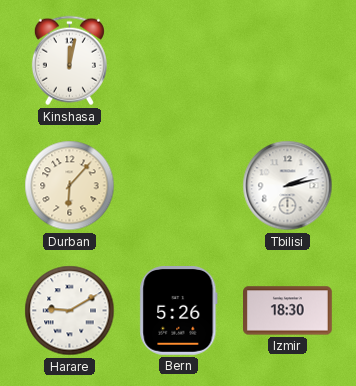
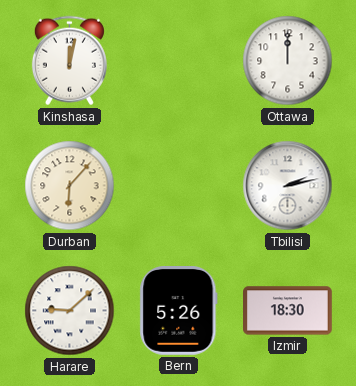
Ottawa: none -> 12:00
Harare: 9:10 -> 9:08
